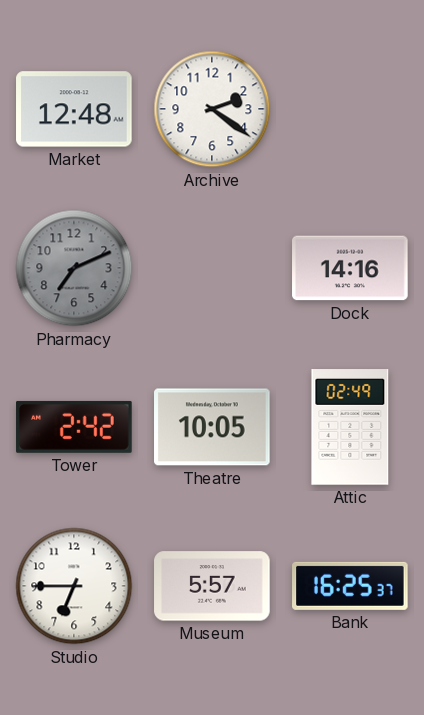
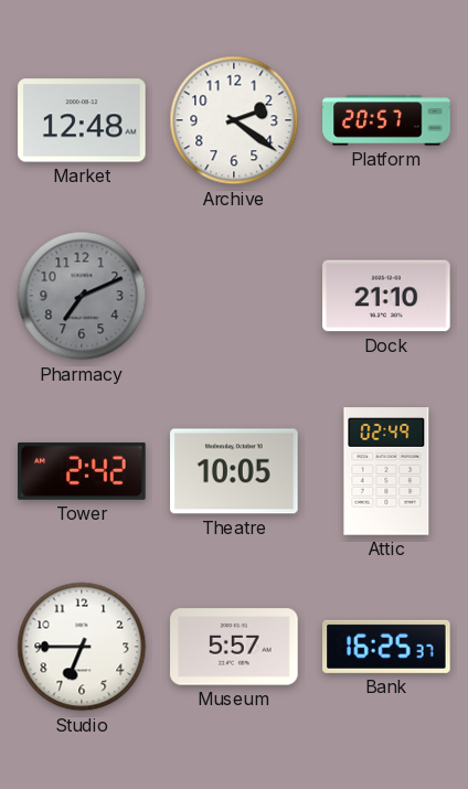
Platform: none -> 20:57
Dock: 14:16 -> 21:10
